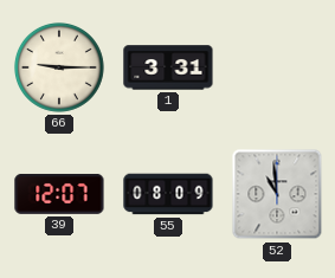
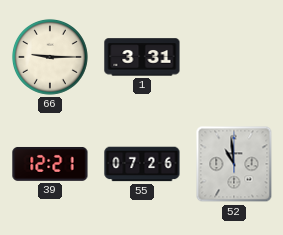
39: 12:07 -> 12:21
55: 08:09 -> 07:26
